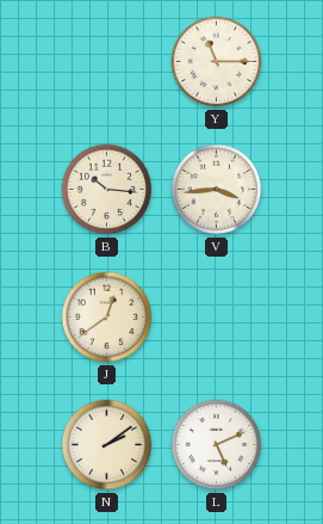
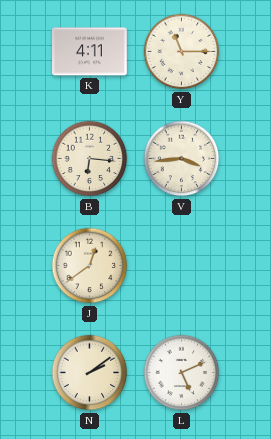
K: none -> 4:11
B: 10:16 -> 6:16
